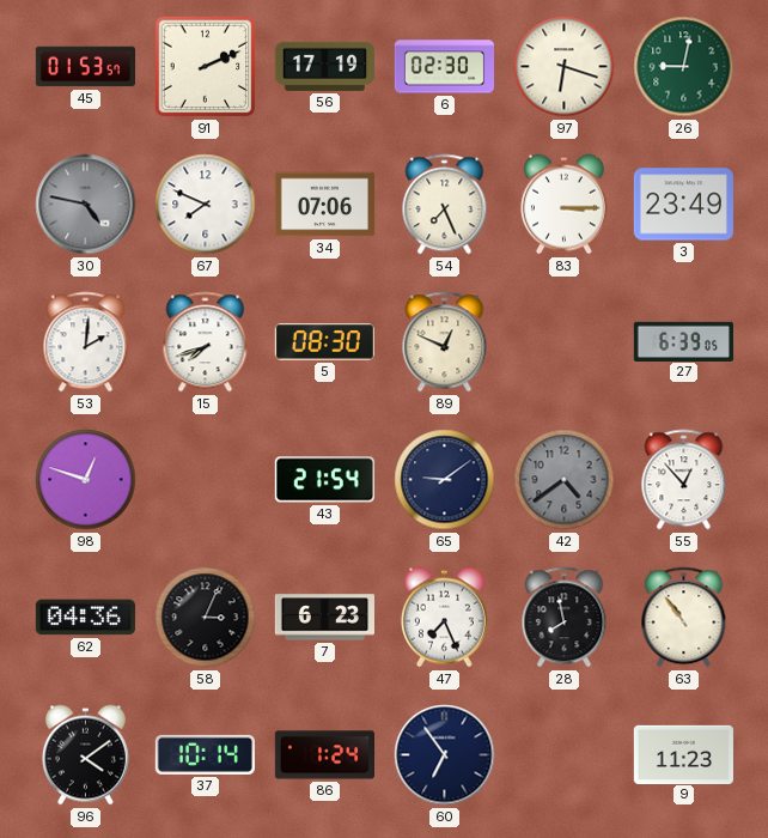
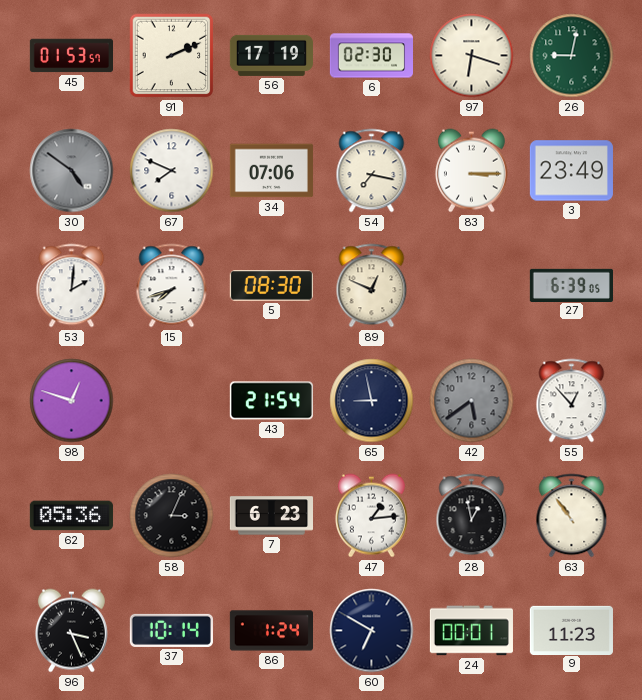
30: 4:47 -> 4:51
54: 7:26 -> 7:17
65: 9:09 -> 8:58
42: 4:39 -> 5:39
62: 04:36 -> 05:36
47: 7:26 -> 1:14
28: 7:58 -> 12:58
96: 4:09 -> 3:26
60: 6:54 -> 6:50
24: none -> 00:01
